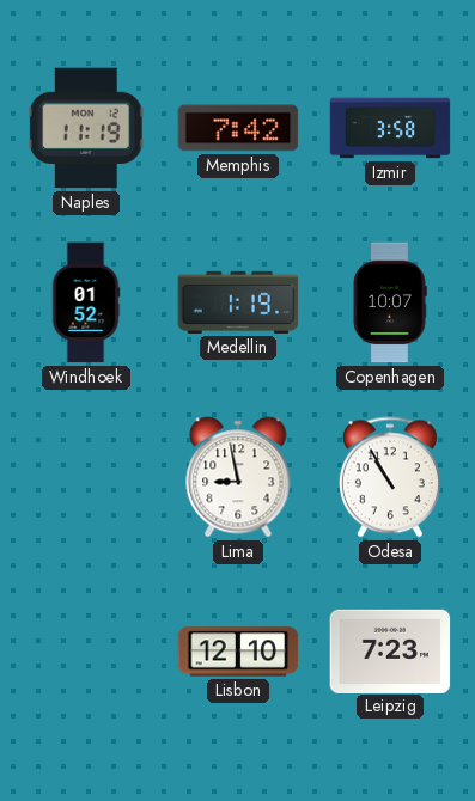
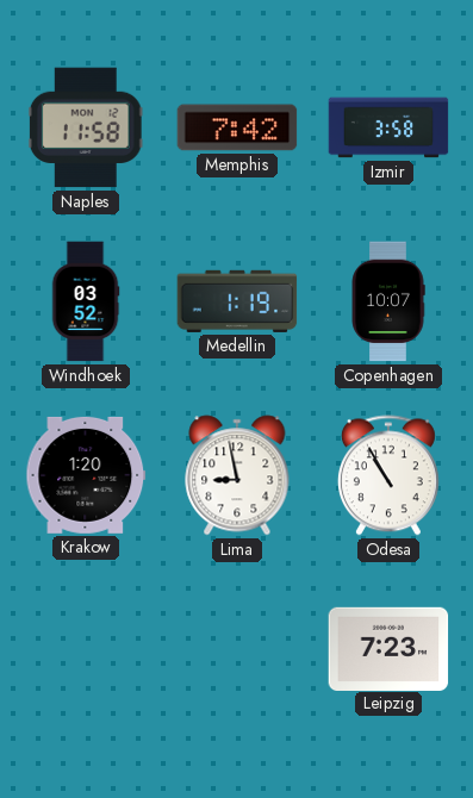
Naples: 11:19 -> 11:58
Windhoek: 01:52 -> 03:52
Krakow: none -> 1:20
Lisbon: 12:10 -> none
